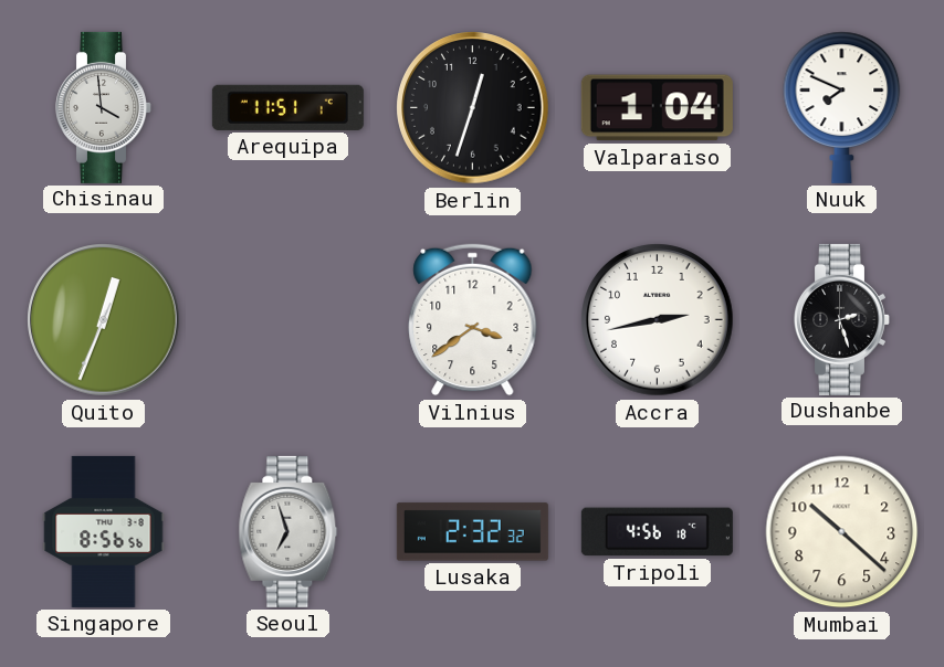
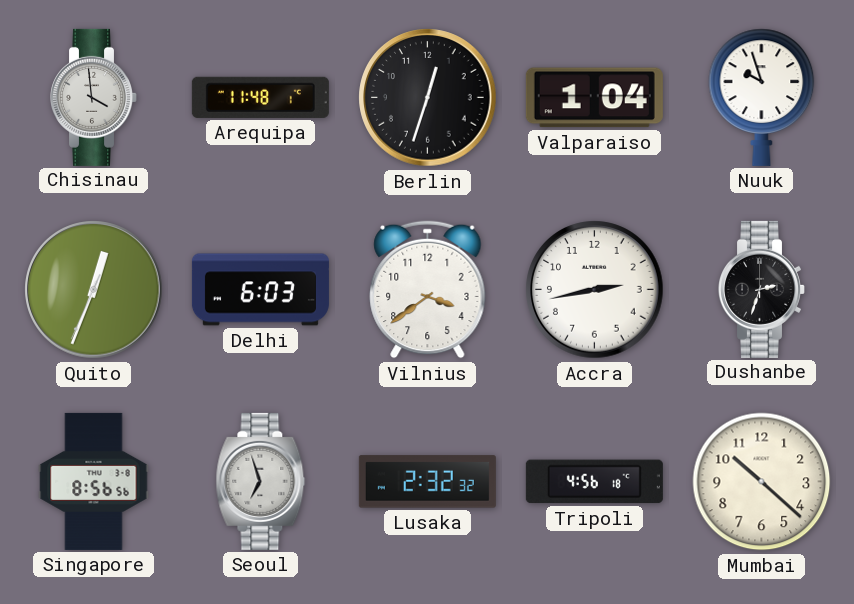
Arequipa: 11:51 -> 11:48
Nuuk: 7:49 -> 9:57
Delhi: none -> 6:03
Dushanbe: 2:27 -> 2:33
